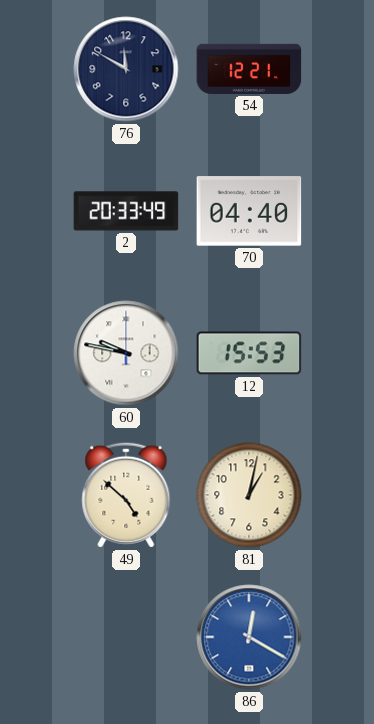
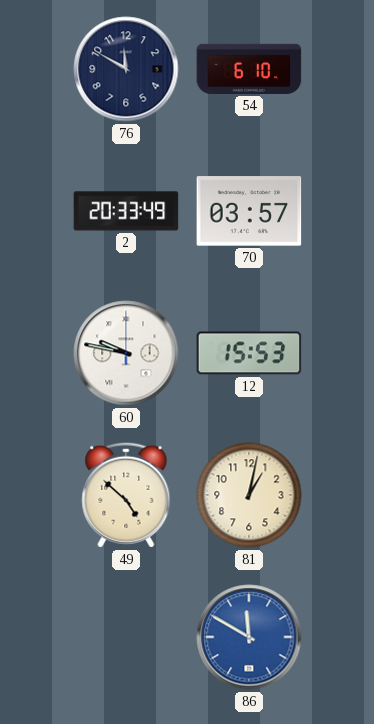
54: 12:21 -> 6:10
70: 04:40 -> 03:57
86: 12:20 -> 11:50
